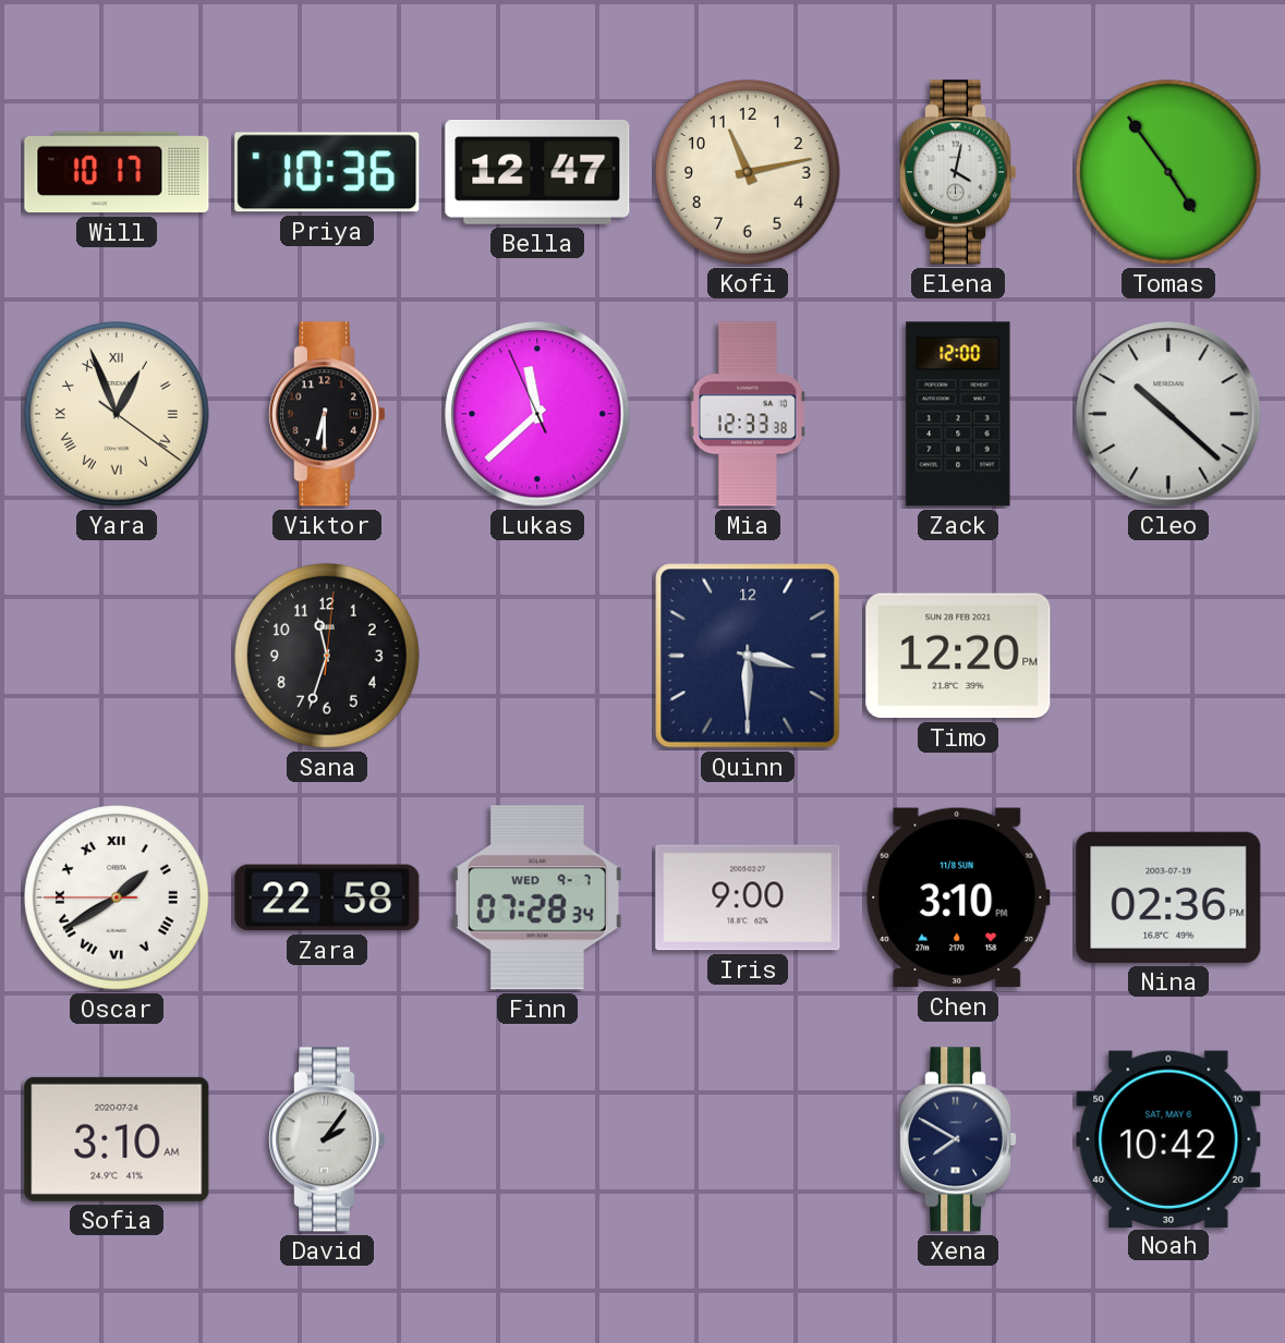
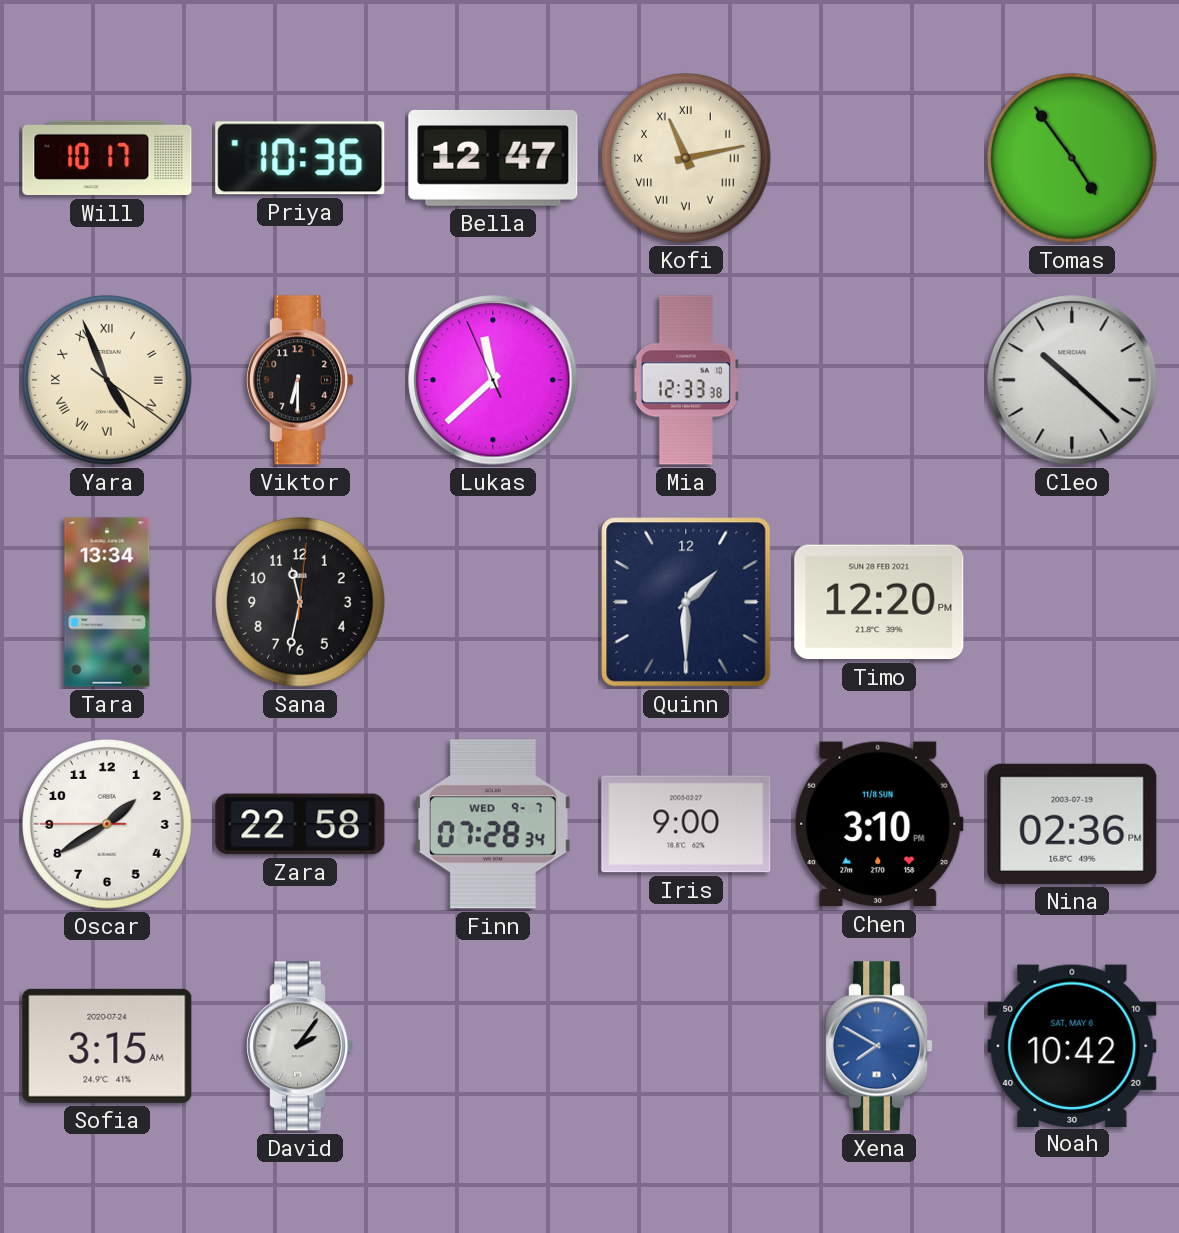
Kofi numerals: Arabic -> Roman
Elena: 4:02 -> none
Yara: 12:56 -> 4:56
Zack: 12:00 -> none
Tara: none -> 13:34
Sana: 11:33 -> 11:32
Quinn: 3:30 -> 1:30
Oscar numerals: Roman -> Arabic
Sofia: 3:10 -> 3:15
Xena dial: navy -> blue
